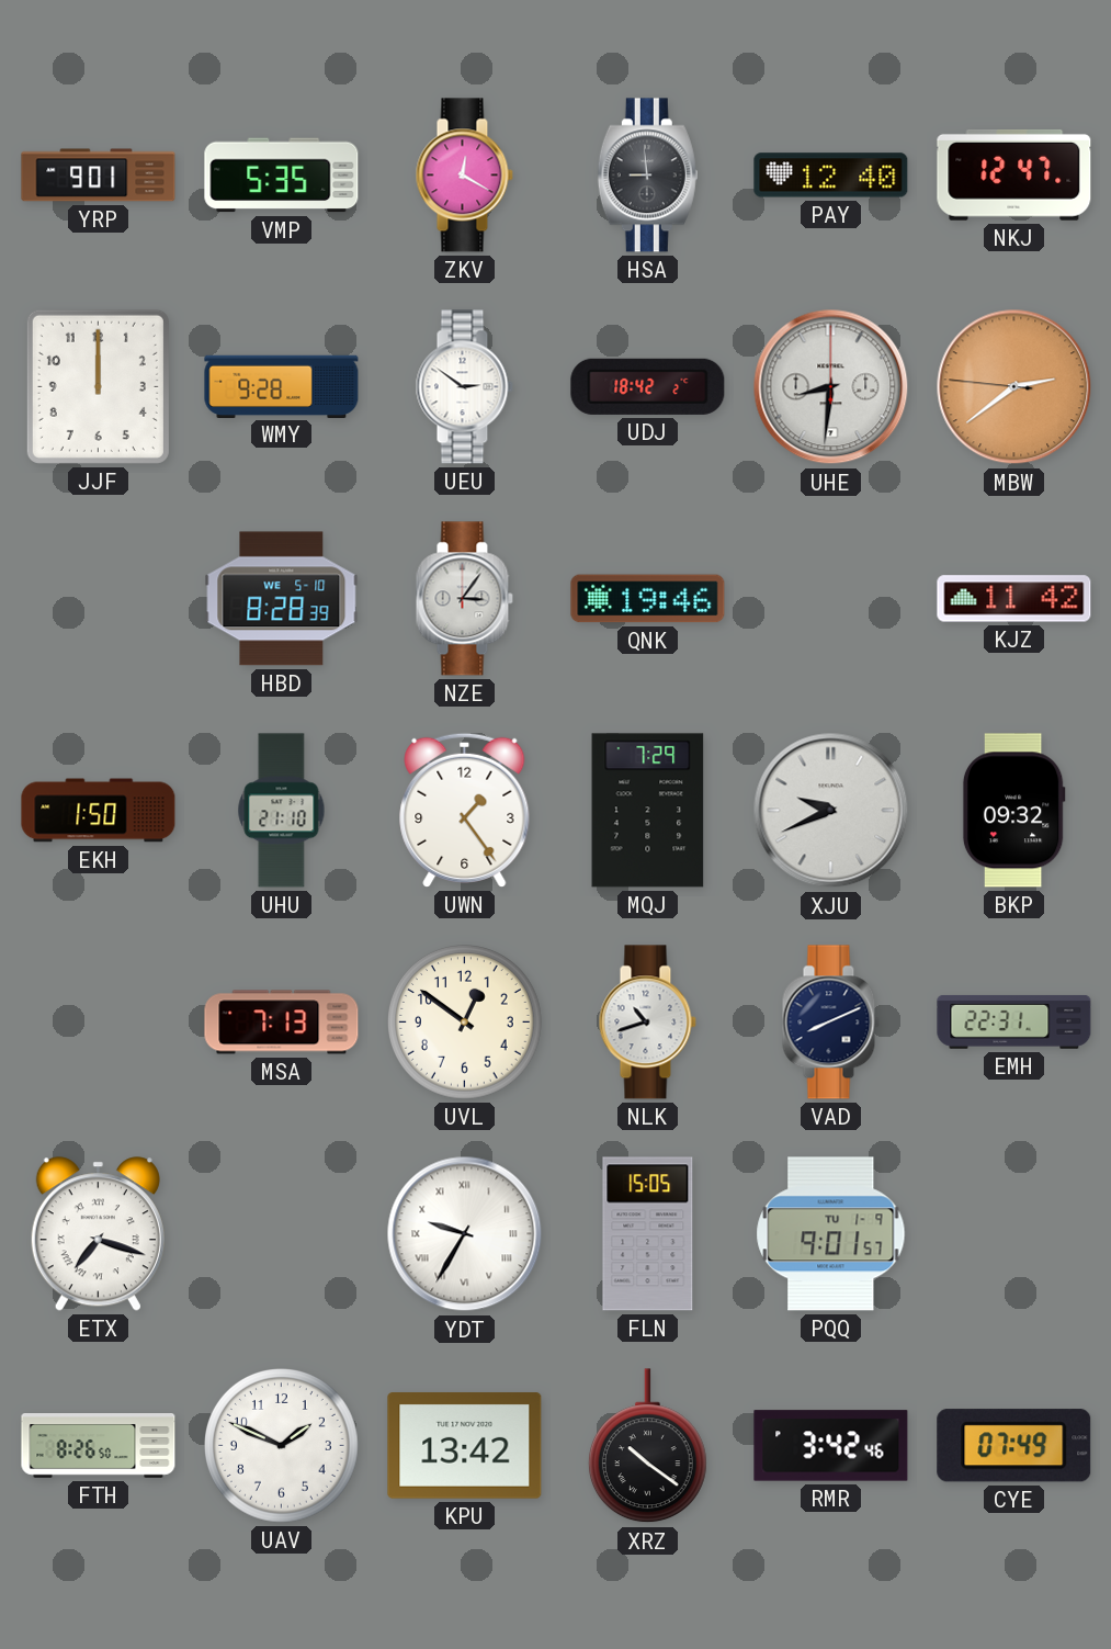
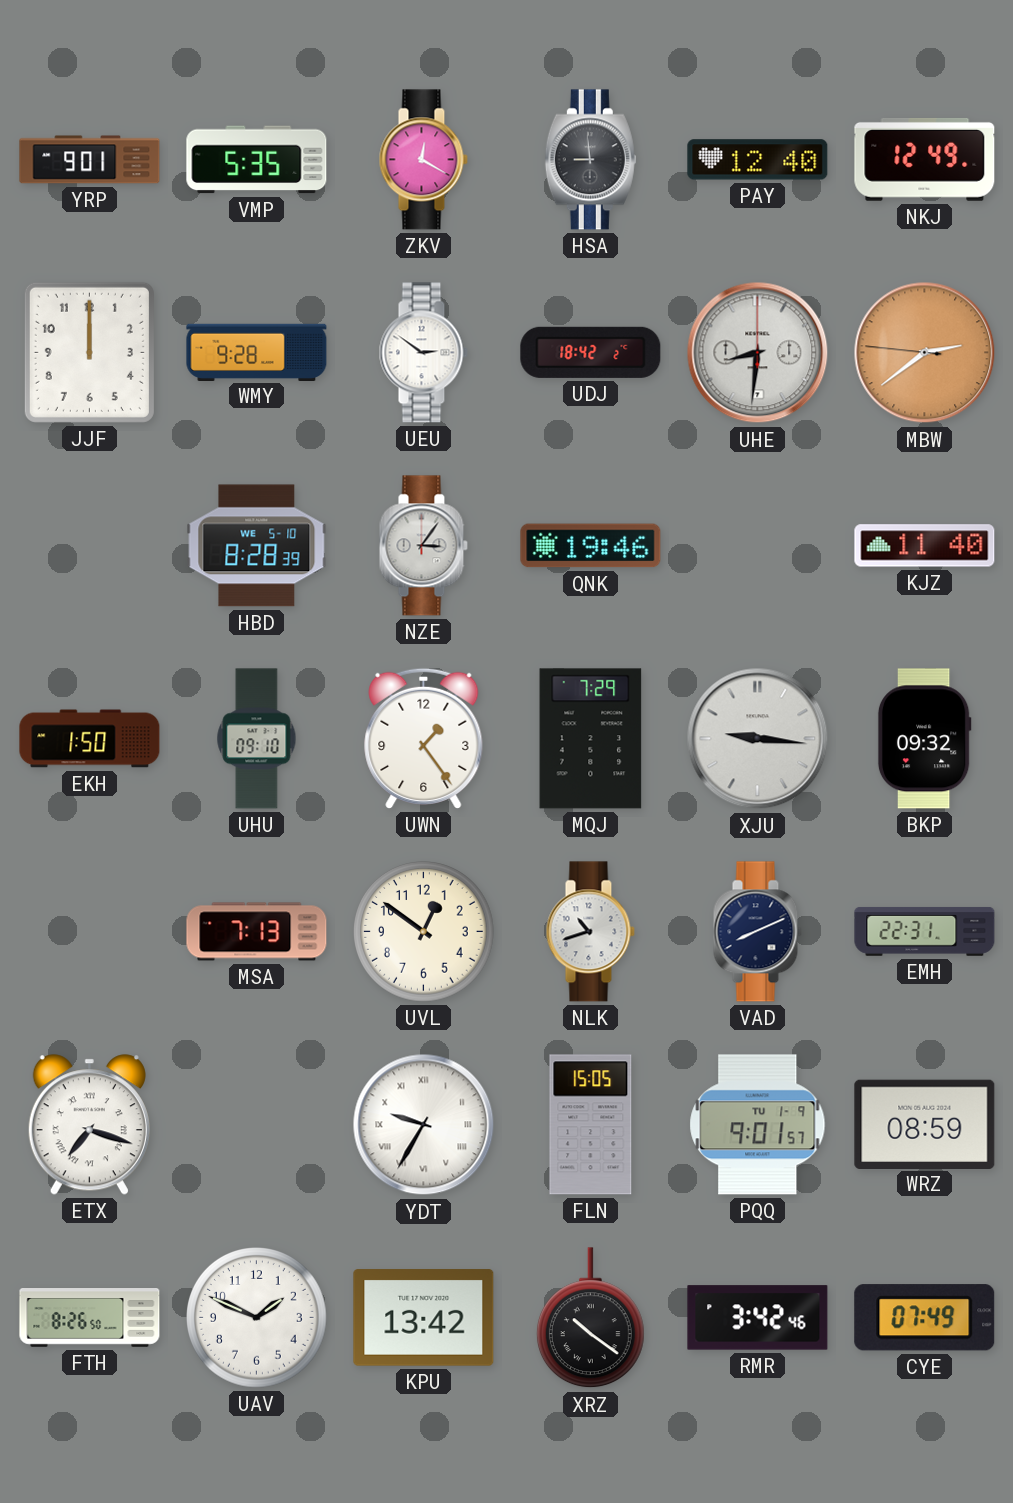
NKJ: 12:47 -> 12:49
KJZ: 11:42 -> 11:40
UHU: 21:10 -> 09:10
XJU: 9:41 -> 9:16
WRZ: none -> 08:59
